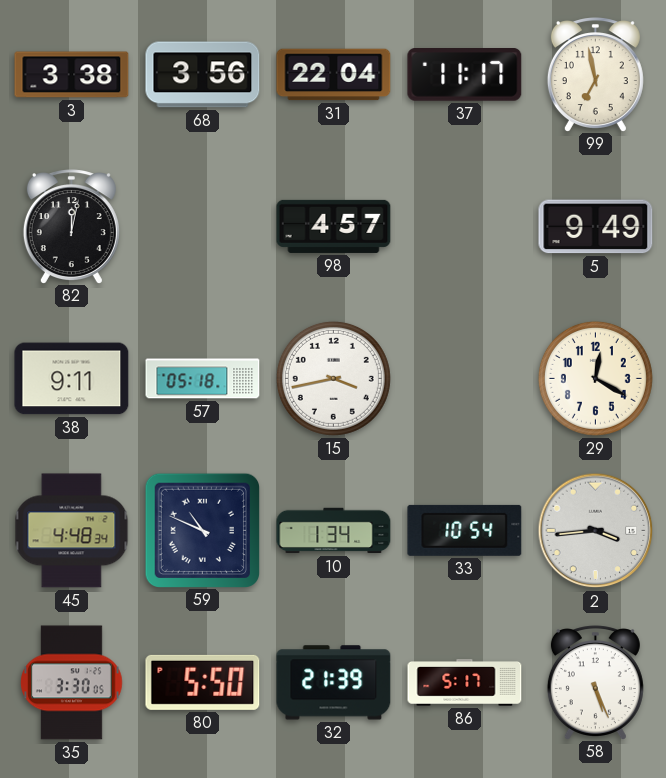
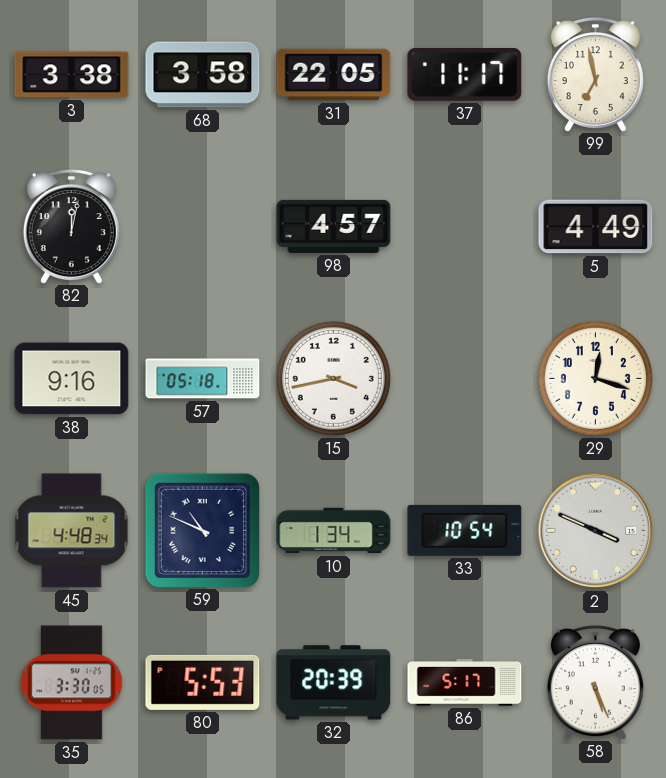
68: 3:56 -> 3:58
31: 22:04 -> 22:05
5: 9:49 -> 4:49
38: 9:11 -> 9:16
29: 12:20 -> 12:18
2: 3:44 -> 3:49
80: 5:50 -> 5:53
32: 21:39 -> 20:39
